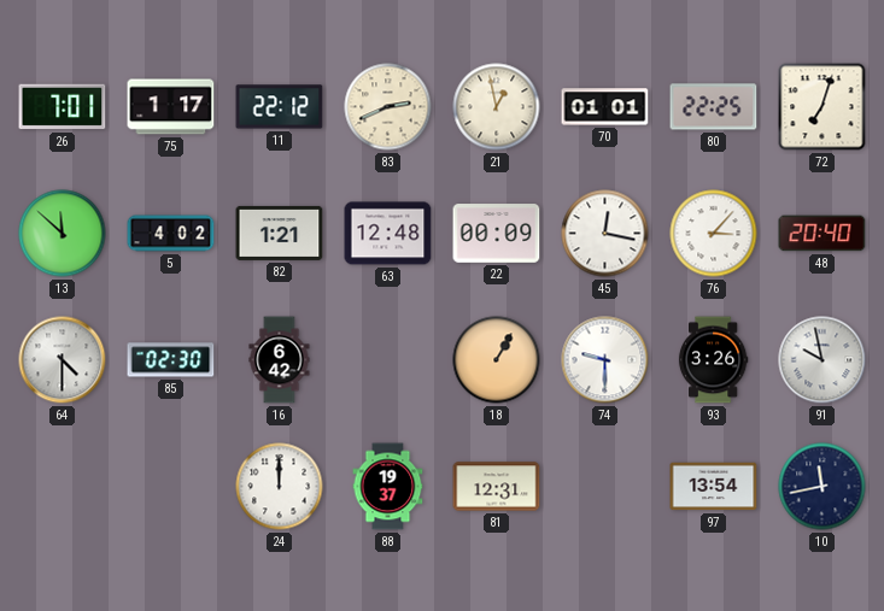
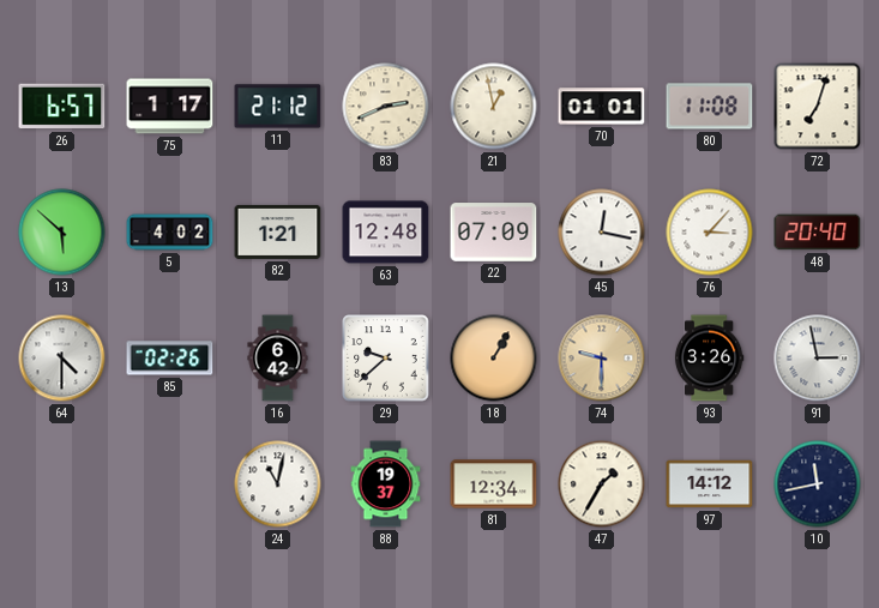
26: 7:01 -> 6:57
11: 22:12 -> 21:12
80: 22:25 -> 11:08
13: 11:52 -> 5:52
22: 00:09 -> 07:09
85: 02:30 -> 02:26
29: none -> 9:38
74 dial: white -> champagne
91: 9:58 -> 2:58
24: 12:00 -> 11:02
81: 12:31 -> 12:34
47: none -> 1:35
97: 13:54 -> 14:12
